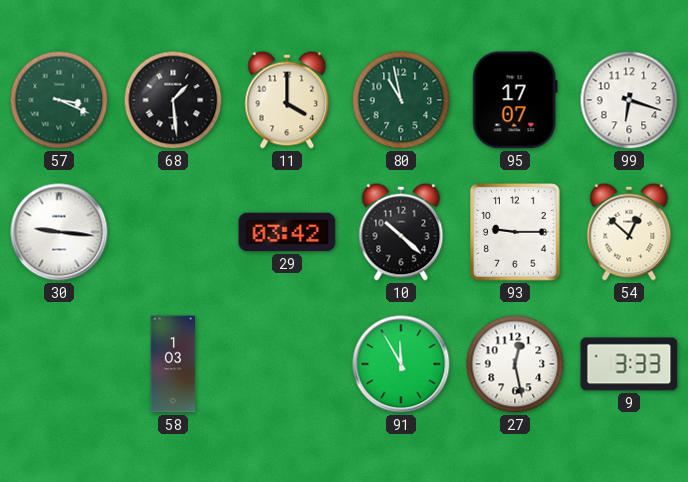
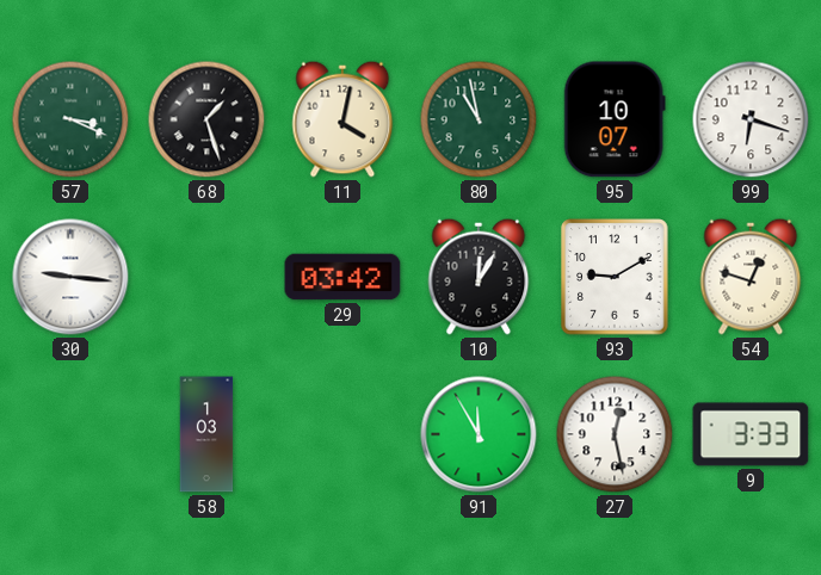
68: 1:29 -> 1:27
11: 4:00 -> 4:02
95: 17:07 -> 10:07
10: 10:22 -> 12:05
93: 9:15 -> 9:10
54: 12:52 -> 12:48
